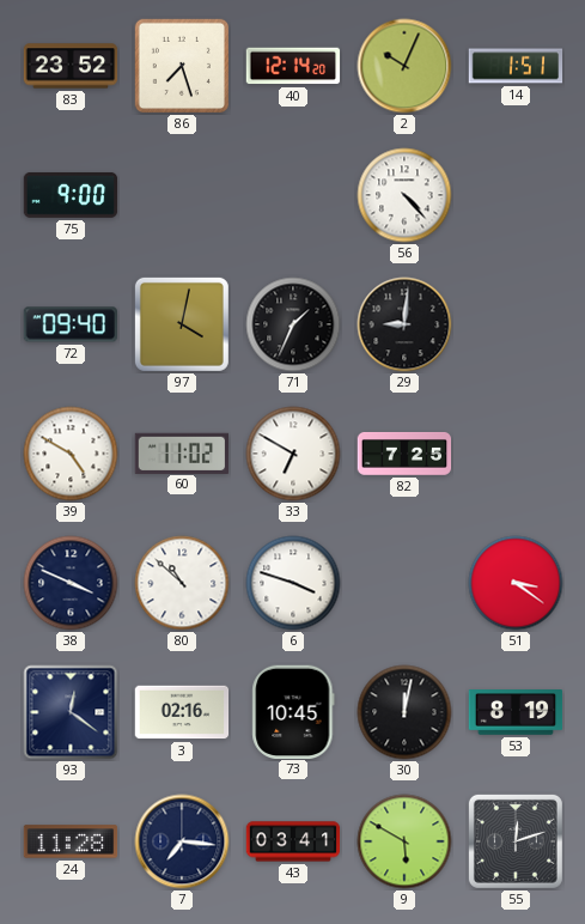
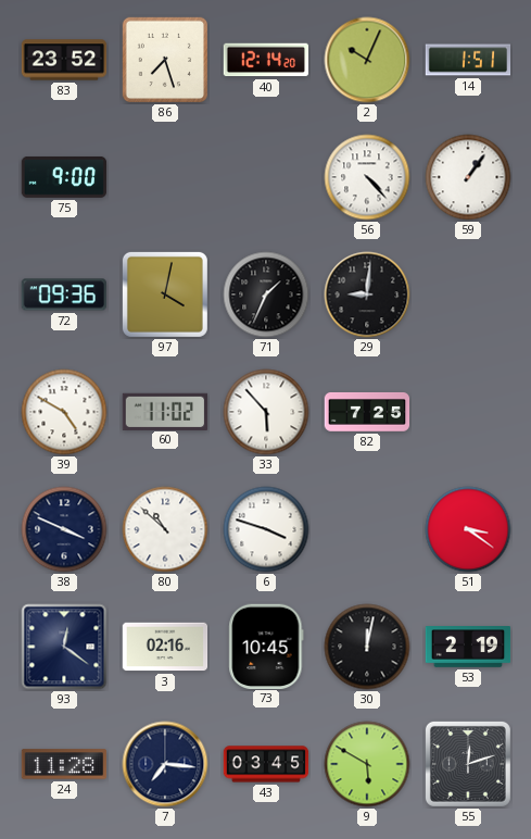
59: none -> 1:06
72: 09:40 -> 09:36
33: 6:50 -> 5:53
53: 8:19 -> 2:19
43: 03:41 -> 03:45
